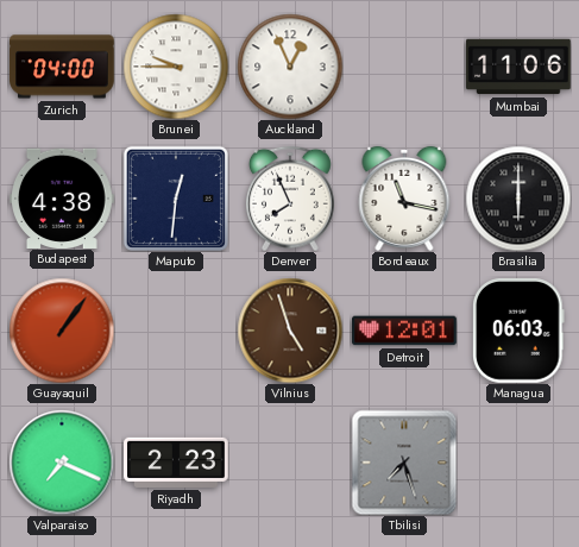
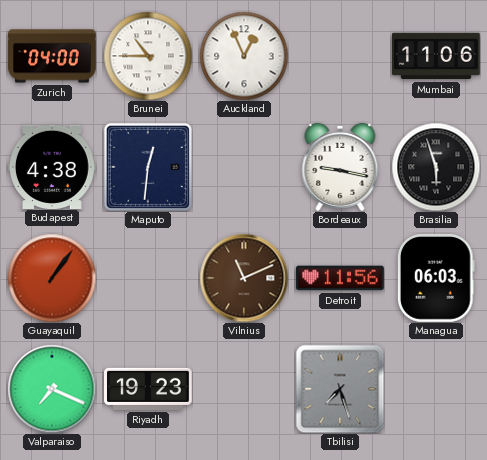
Brunei: 9:45 -> 10:45
Denver: 7:56 -> none
Bordeaux: 11:17 -> 9:17
Brasilia: 6:00 -> 5:57
Vilnius: 4:57 -> 11:11
Detroit: 12:01 -> 11:56
Riyadh: 2:23 -> 19:23
